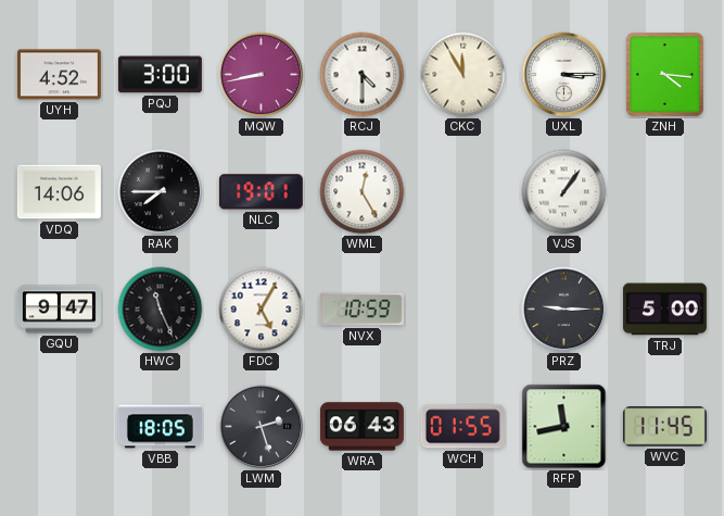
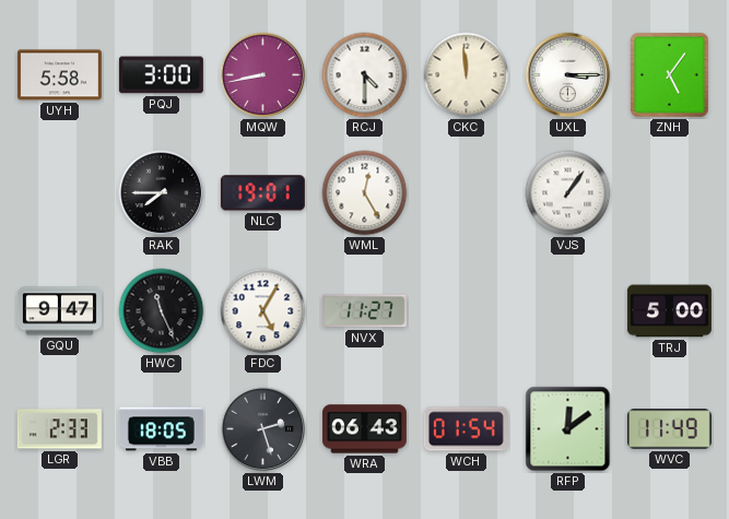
UYH: 4:52 -> 5:58
CKC: 11:55 -> 11:59
ZNH: 4:16 -> 5:06
VDQ: 14:06 -> none
NVX: 10:59 -> 11:27
PRZ: 9:15 -> none
LGR: none -> 2:33
WCH: 01:55 -> 01:54
RFP: 11:43 -> 12:09
WVC: 11:45 -> 11:49
